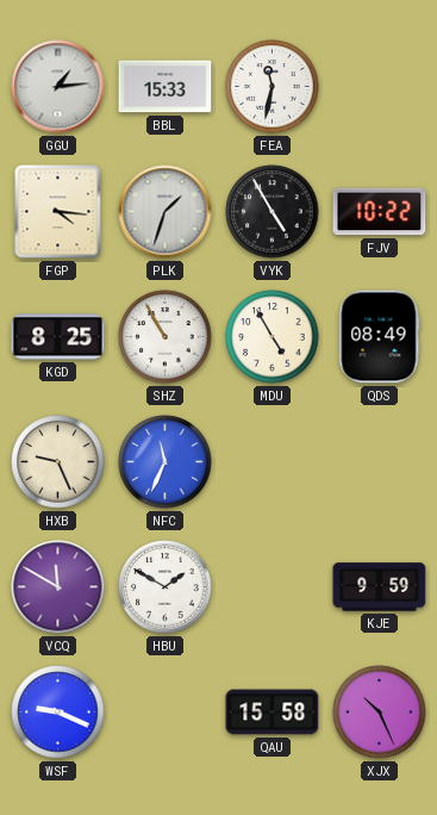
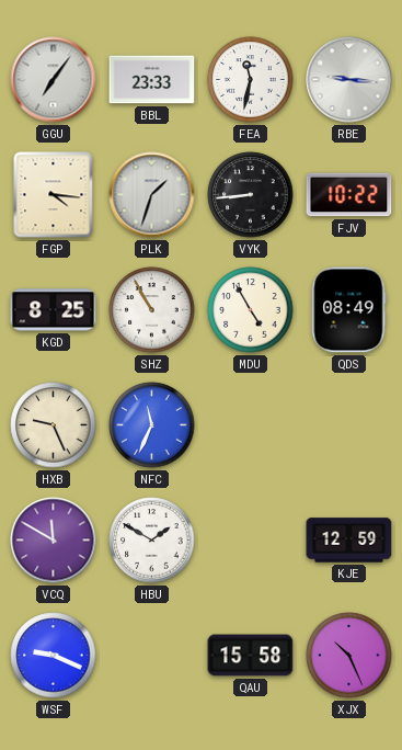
GGU: 1:14 -> 7:06
BBL: 15:33 -> 23:33
RBE: none -> 9:16
VYK: 4:55 -> 8:44
KJE: 9:59 -> 12:59
